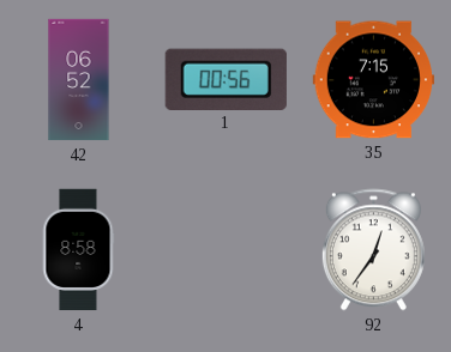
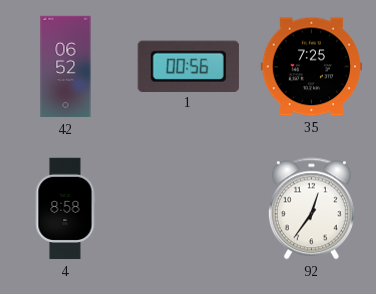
35: 7:15 -> 7:25
